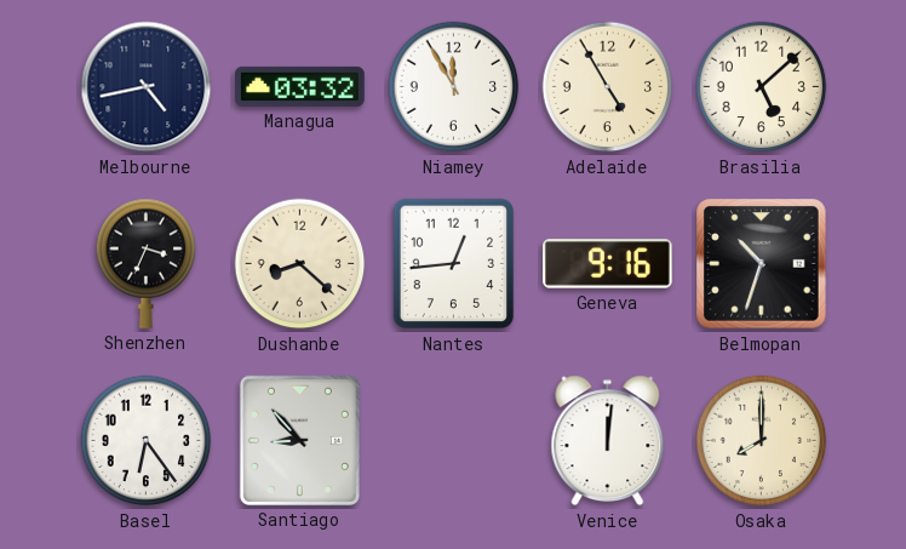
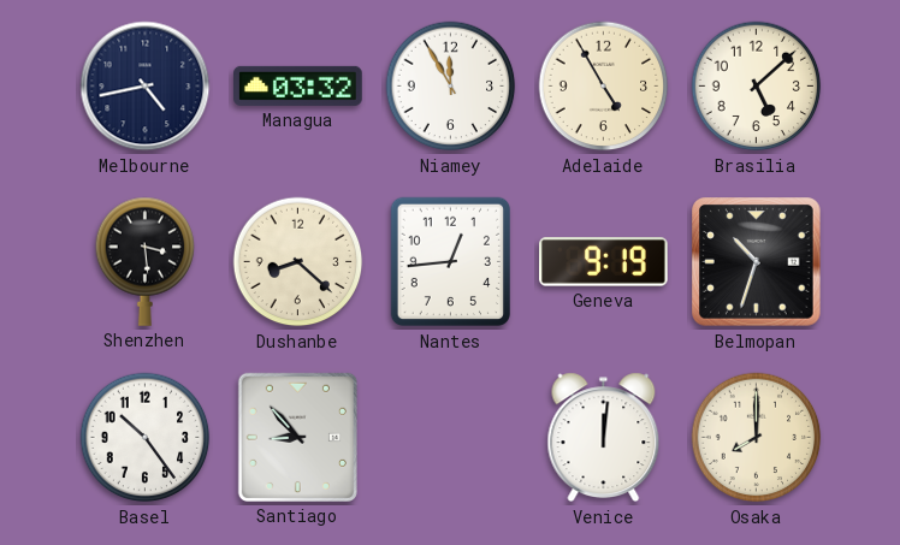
Shenzhen: 3:34 -> 3:29
Geneva: 9:16 -> 9:19
Basel: 6:24 -> 10:24
